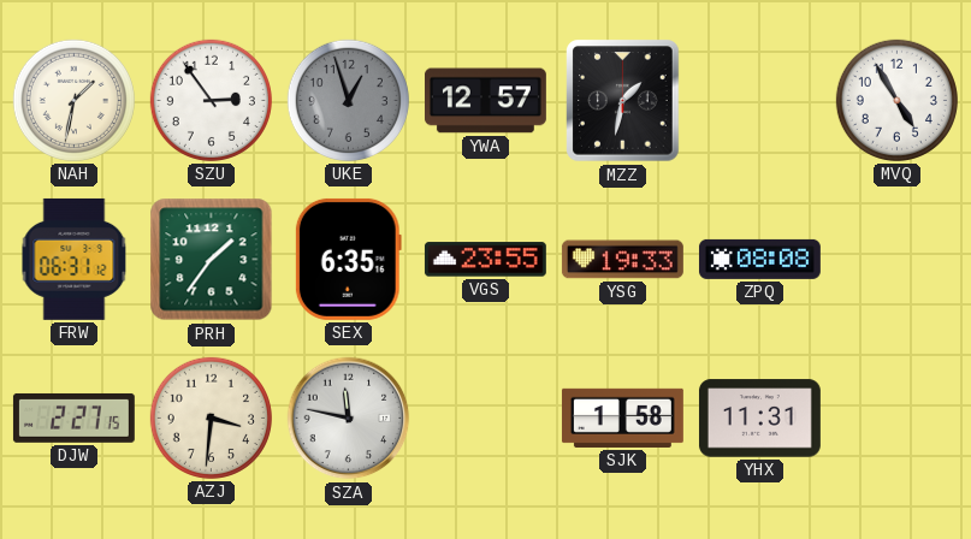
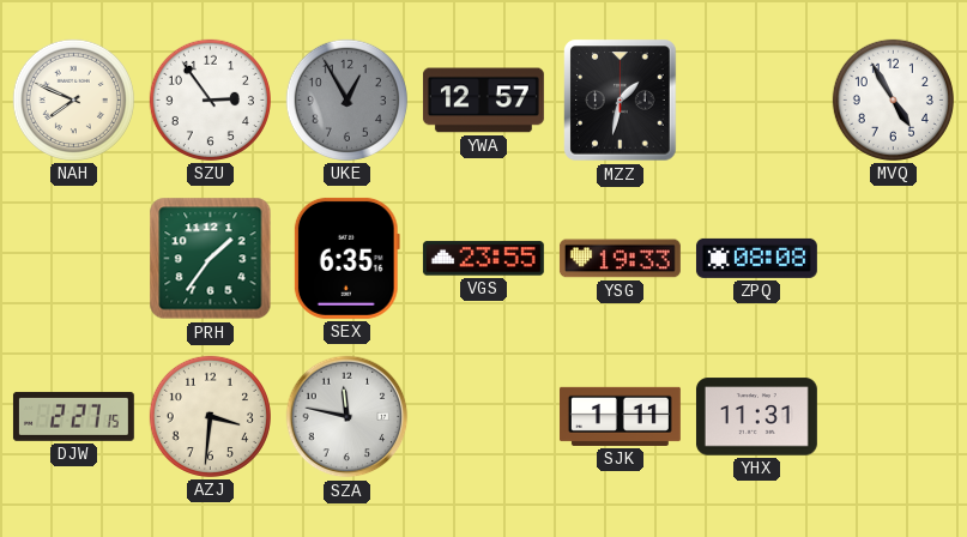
NAH: 1:32 -> 7:49
UKE: 12:57 -> 12:55
FRW: 06:31 -> none
SJK: 1:58 -> 1:11
